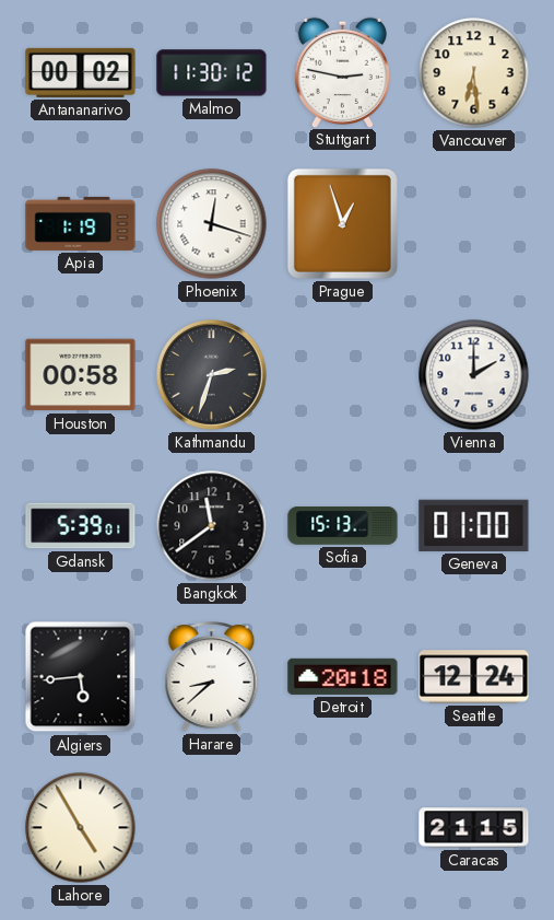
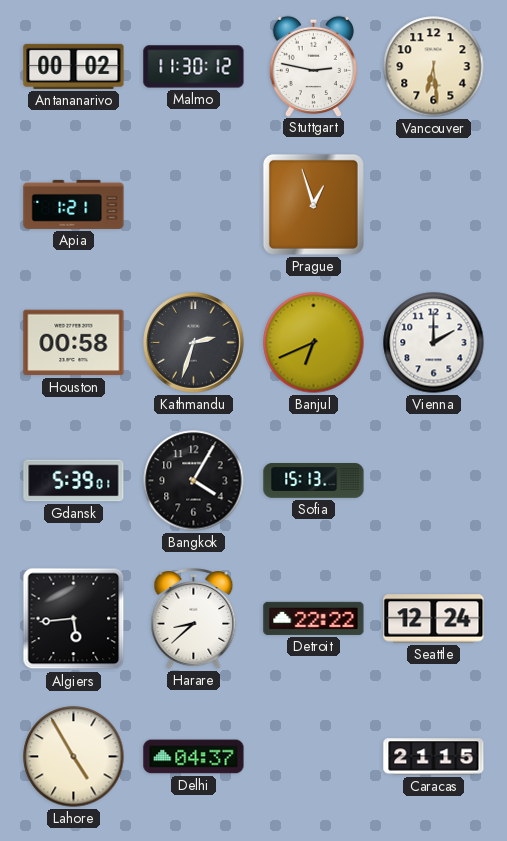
Apia: 1:19 -> 1:21
Phoenix: 12:18 -> none
Banjul: none -> 6:41
Bangkok: 11:39 -> 4:05
Geneva: 01:00 -> none
Detroit: 20:18 -> 22:22
Delhi: none -> 04:37
